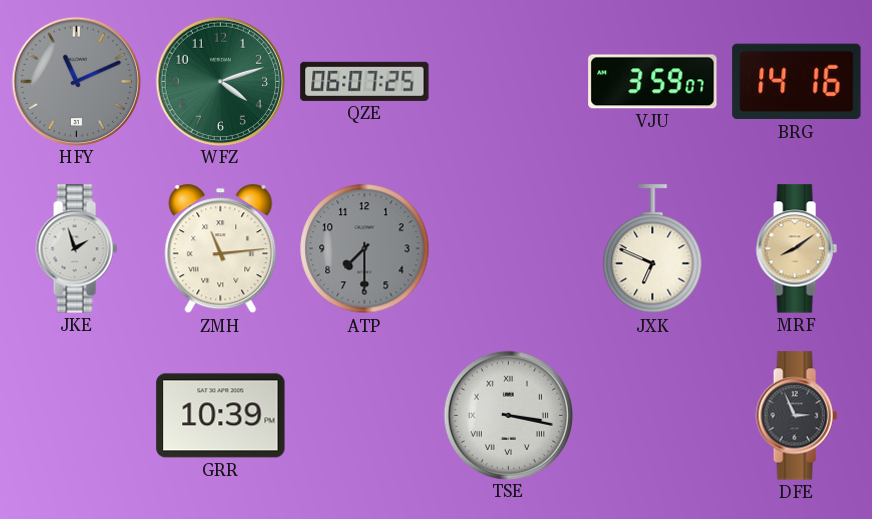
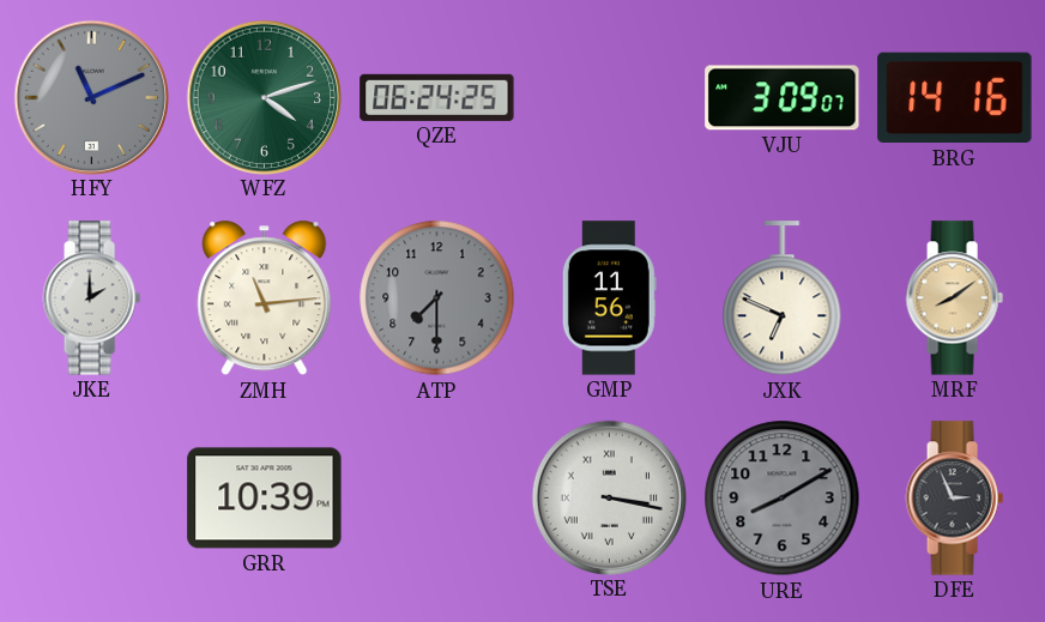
QZE: 06:07 -> 06:24
VJU: 3:59 -> 3:09
JKE: 1:57 -> 2:00
GMP: none -> 11:56
URE: none -> 8:10
